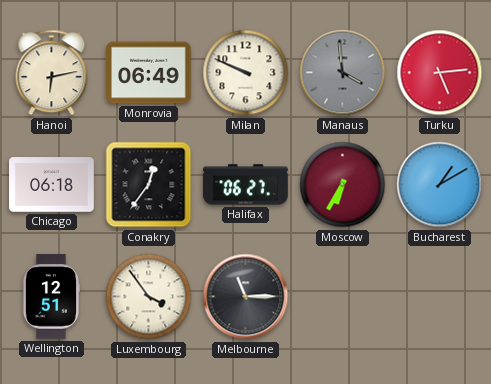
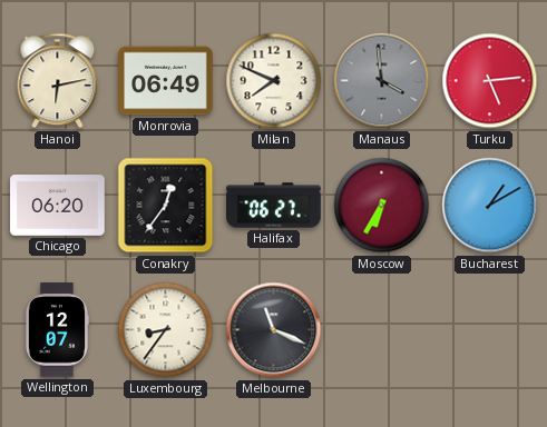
Milan: 9:49 -> 7:49
Chicago: 06:18 -> 06:20
Wellington: 12:51 -> 12:07
Luxembourg: 3:54 -> 8:36
Melbourne: 11:15 -> 11:19
